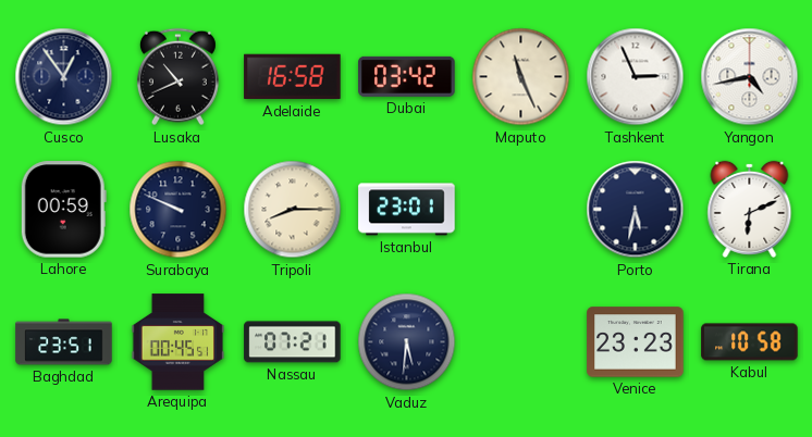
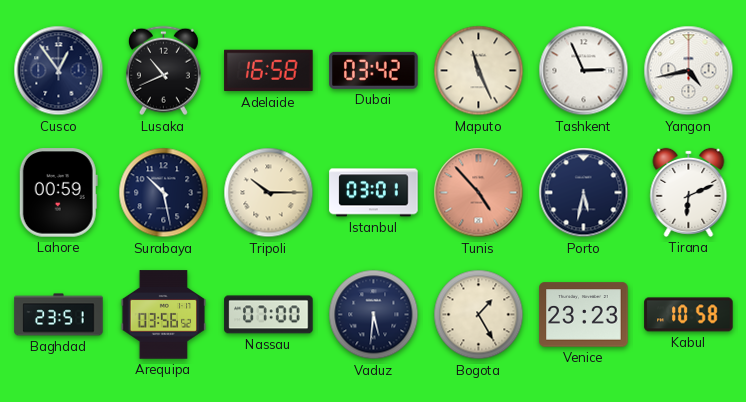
Surabaya: 9:49 -> 10:28
Tripoli: 8:15 -> 10:15
Istanbul: 23:01 -> 03:01
Tunis: none -> 4:53
Arequipa: 00:45 -> 03:56
Nassau: 07:21 -> 07:00
Bogota: none -> 1:25
